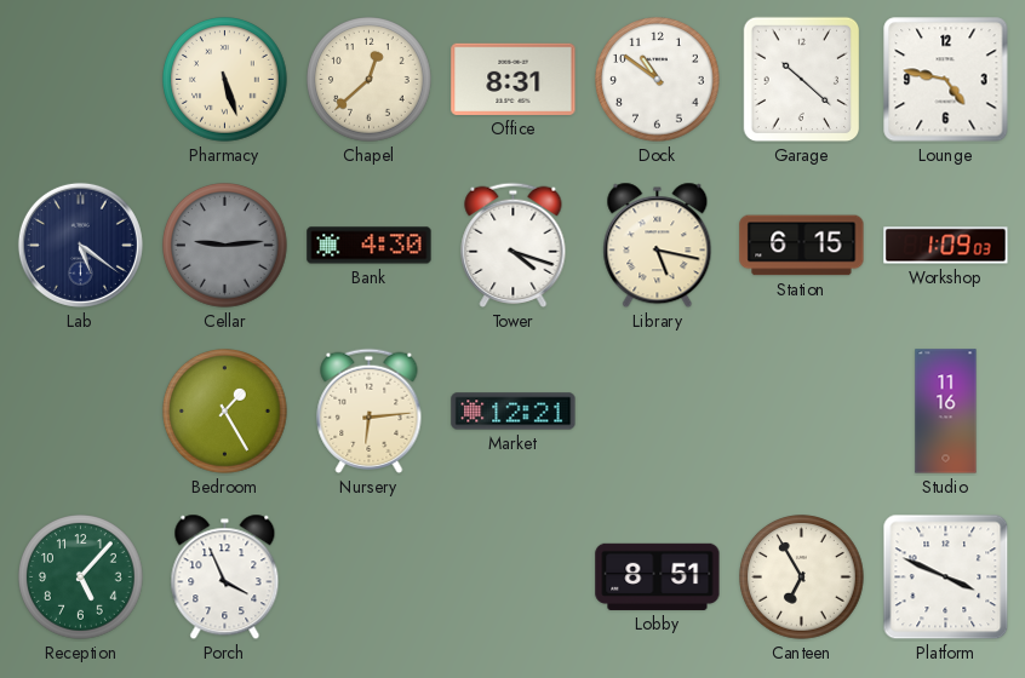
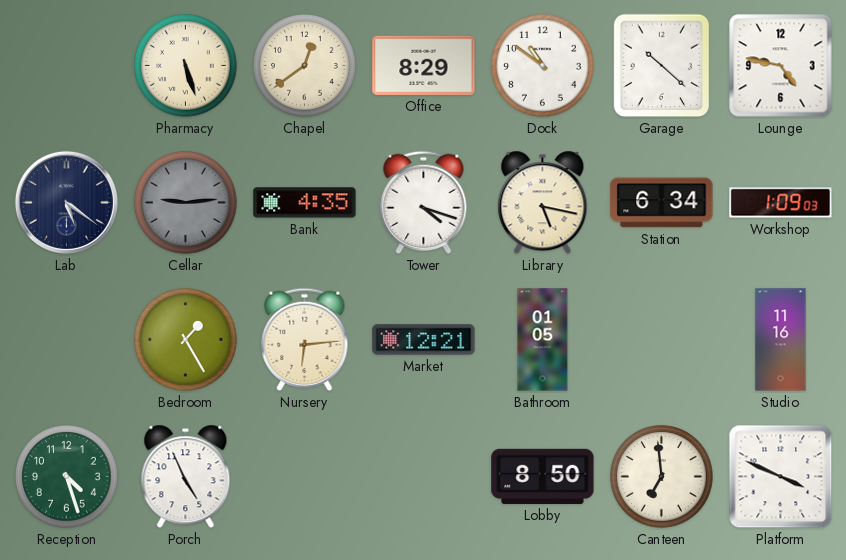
Chapel: 12:38 -> 12:39
Office: 8:31 -> 8:29
Bank: 4:30 -> 4:35
Station: 6:15 -> 6:34
Bathroom: none -> 01:05
Reception: 5:07 -> 4:27
Porch: 3:56 -> 4:56
Lobby: 8:51 -> 8:50
Canteen: 6:55 -> 6:59
